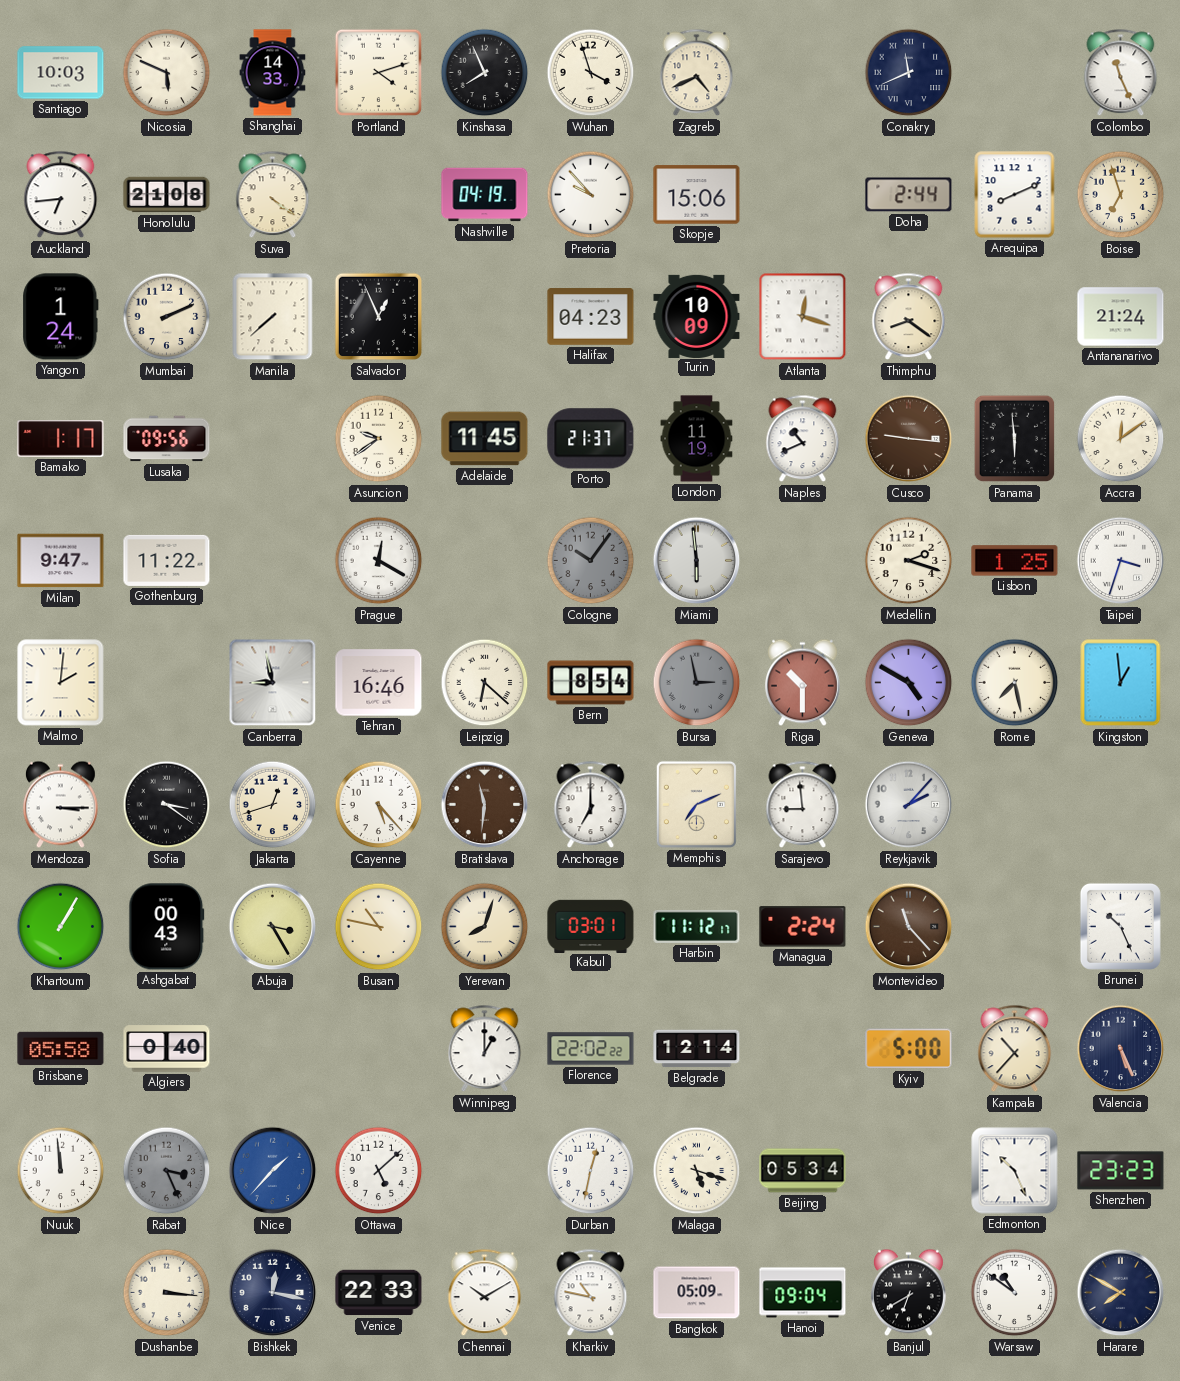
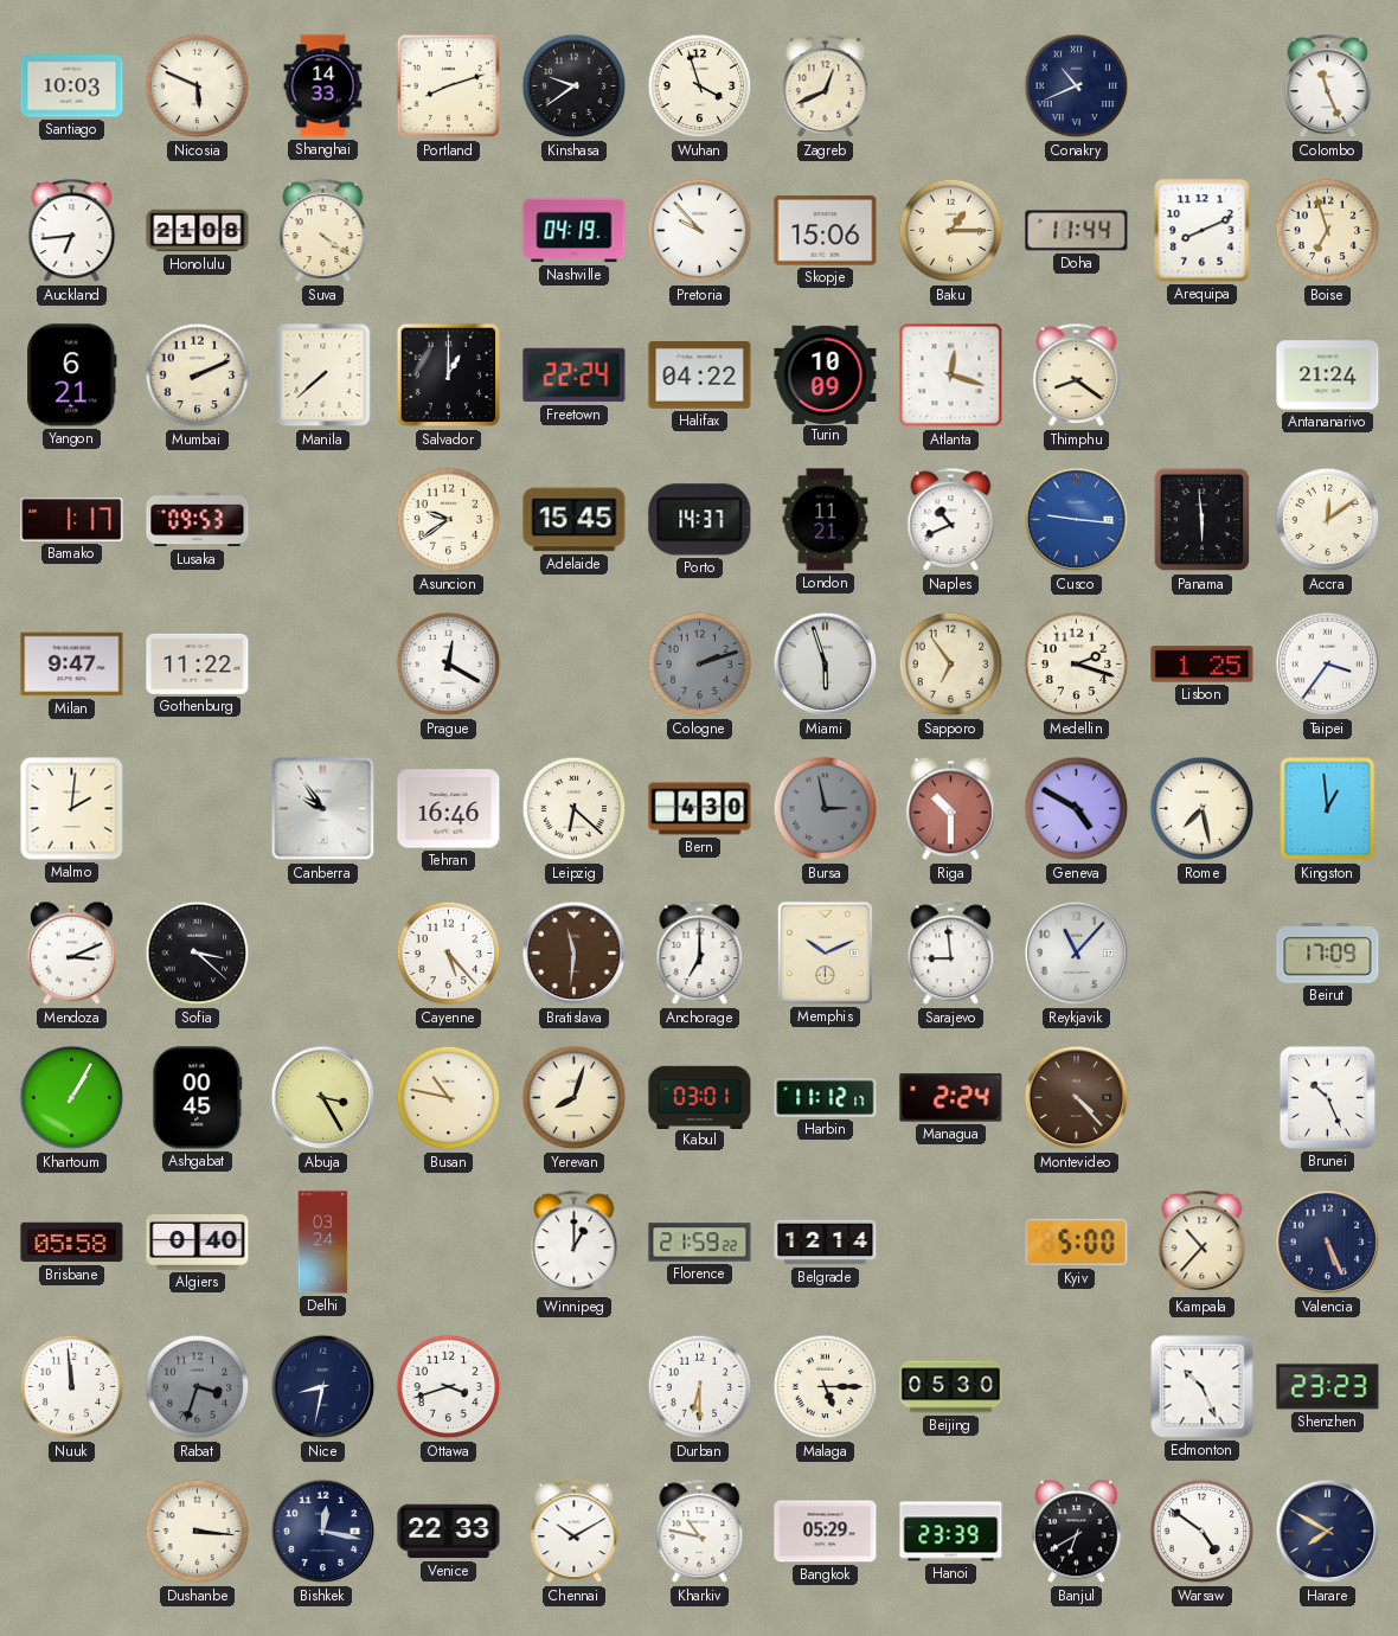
Portland: 4:12 -> 8:12
Kinshasa: 7:56 -> 9:39
Zagreb: 4:41 -> 12:41
Conakry: 11:41 -> 10:41
Baku: none -> 1:15
Doha: 2:44 -> 11:44
Yangon: 1:24 -> 6:21
Salvador: 12:56 -> 1:00
Freetown: none -> 22:24
Halifax: 04:23 -> 04:22
Lusaka: 09:56 -> 09:53
Adelaide: 11:45 -> 15:45
Porto: 21:37 -> 14:37
London: 11:19 -> 11:21
Cusco dial: brown -> blue
Cologne: 10:06 -> 2:12
Miami: 5:59 -> 5:57
Sapporo: none -> 6:54
Taipei: 3:33 -> 3:36
Canberra: 8:58 -> 9:54
Bern: 8:54 -> 4:30
Mendoza: 3:15 -> 3:11
Sofia: 3:21 -> 3:22
Jakarta: 12:42 -> none
Memphis: 7:11 -> 10:11
Reykjavik: 2:07 -> 11:07
Beirut: none -> 17:09
Ashgabat: 00:43 -> 00:45
Montevideo: 11:23 -> 4:23
Delhi: none -> 03:24
Florence: 22:02 -> 21:59
Rabat: 3:26 -> 3:33
Nice: 1:37 -> 8:32
Nice dial: blue -> navy
Ottawa: 5:08 -> 3:42
Durban: 12:32 -> 6:30
Malaga: 5:18 -> 5:15
Beijing: 05:34 -> 05:30
Bangkok: 05:09 -> 05:29
Hanoi: 09:04 -> 23:39
Warsaw: 10:51 -> 4:51
